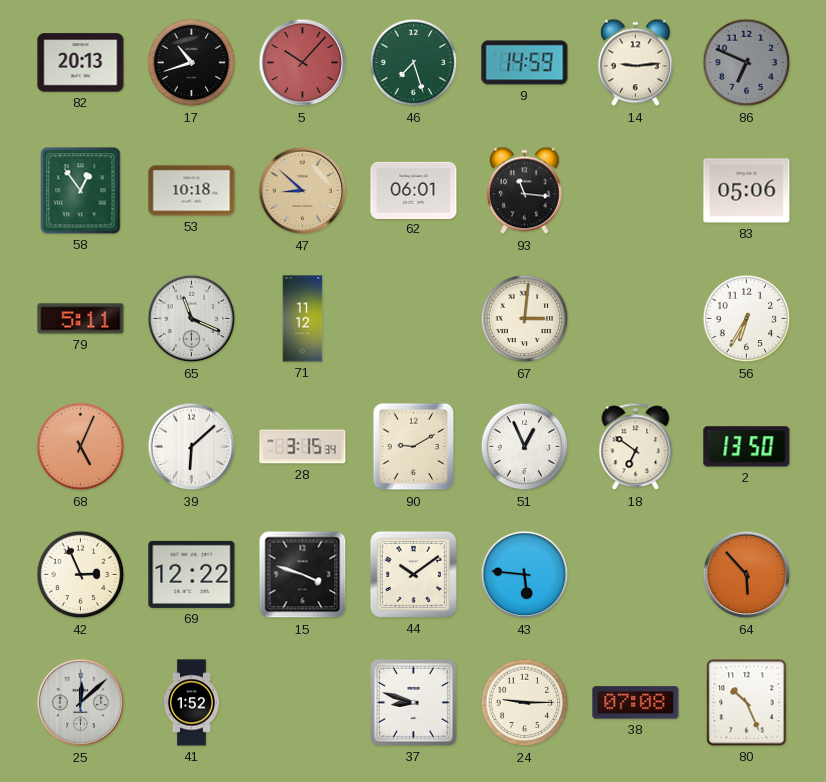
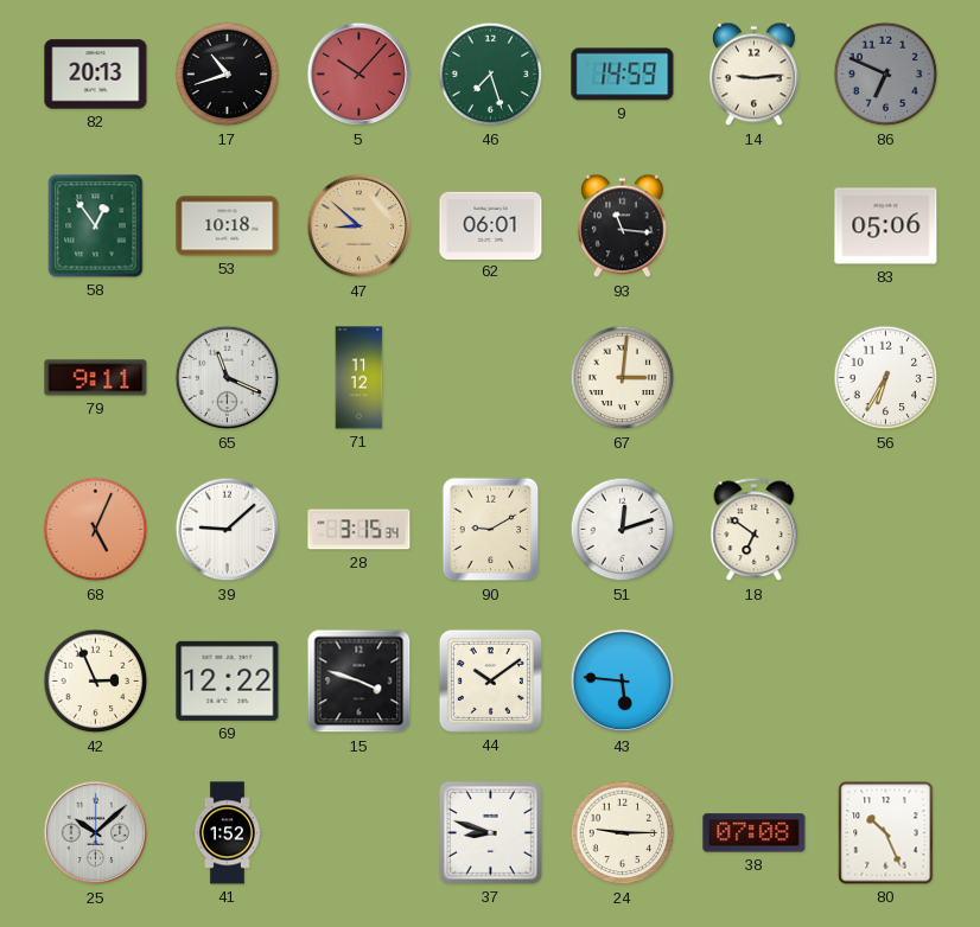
79: 5:11 -> 9:11
39: 6:08 -> 9:08
51: 12:56 -> 12:12
2: 13:50 -> none
64: 5:53 -> none
25: 12:08 -> 10:08
